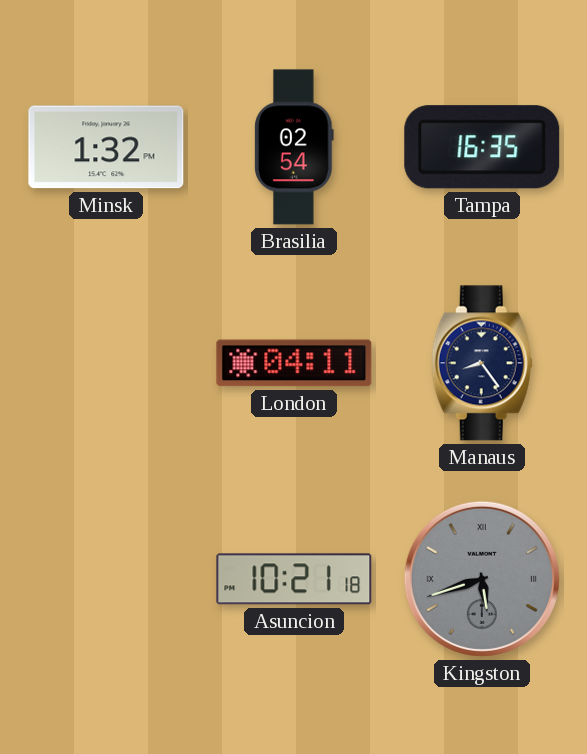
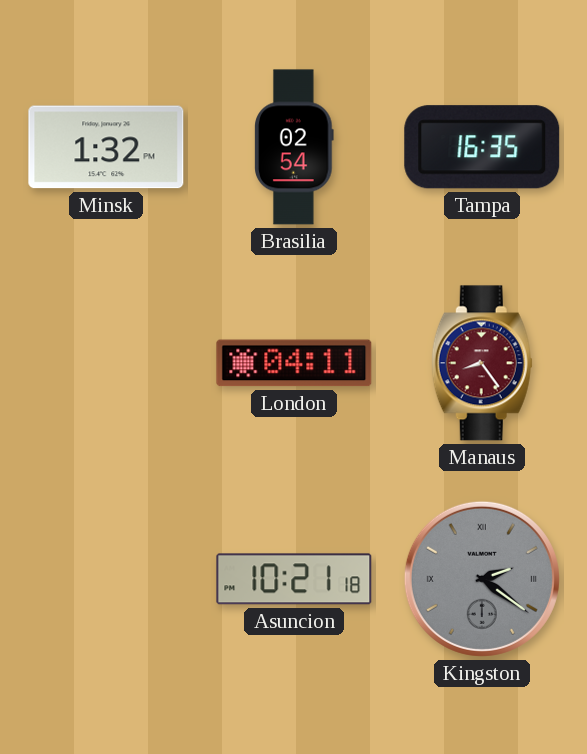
Manaus dial: navy -> burgundy
Kingston: 5:42 -> 2:21
